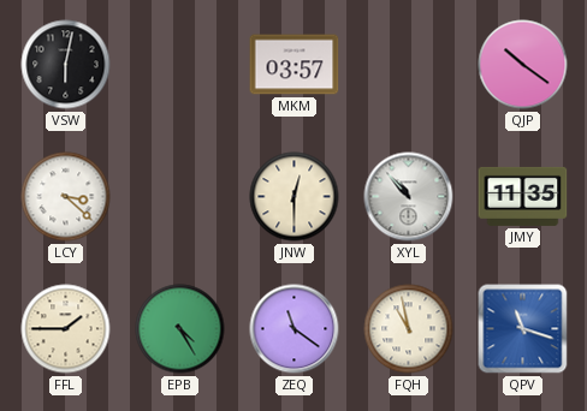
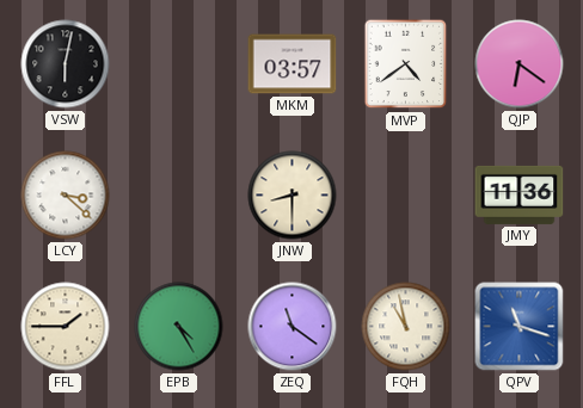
MVP: none -> 4:39
QJP: 10:21 -> 6:21
JNW: 12:30 -> 8:30
XYL: 10:53 -> none
JMY: 11:35 -> 11:36
